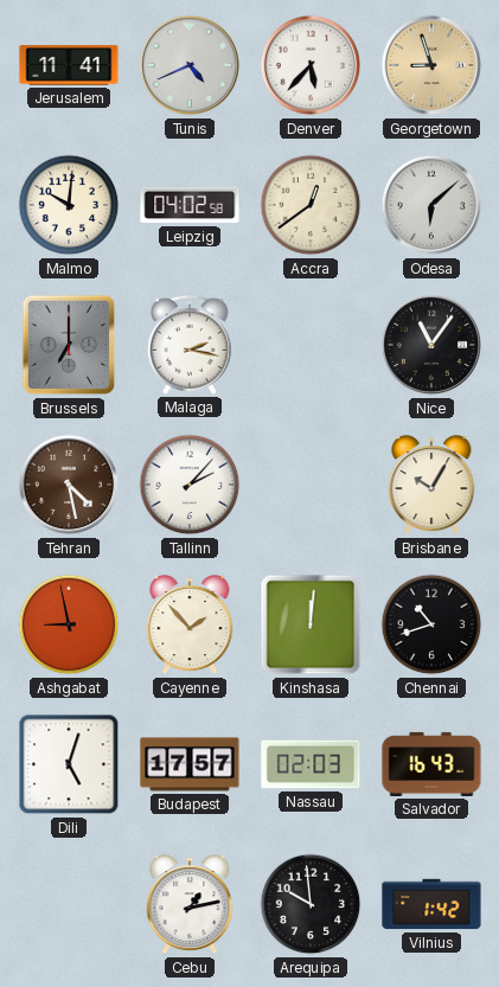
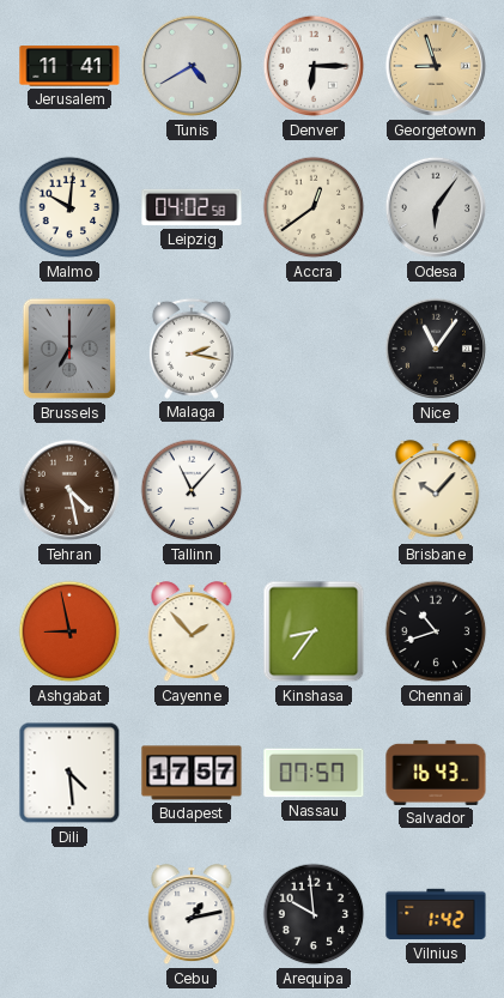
Tunis: 4:41 -> 4:40
Denver: 5:37 -> 6:15
Odesa: 6:08 -> 6:06
Tallinn: 2:07 -> 11:07
Brisbane: 10:05 -> 10:07
Kinshasa: 12:01 -> 8:36
Dili: 5:03 -> 4:29
Nassau: 02:03 -> 07:57
